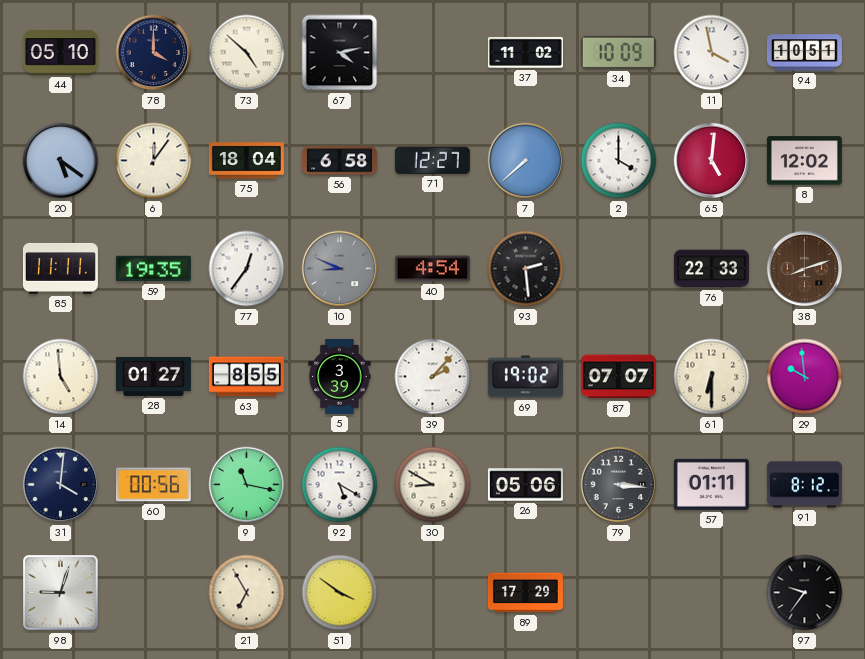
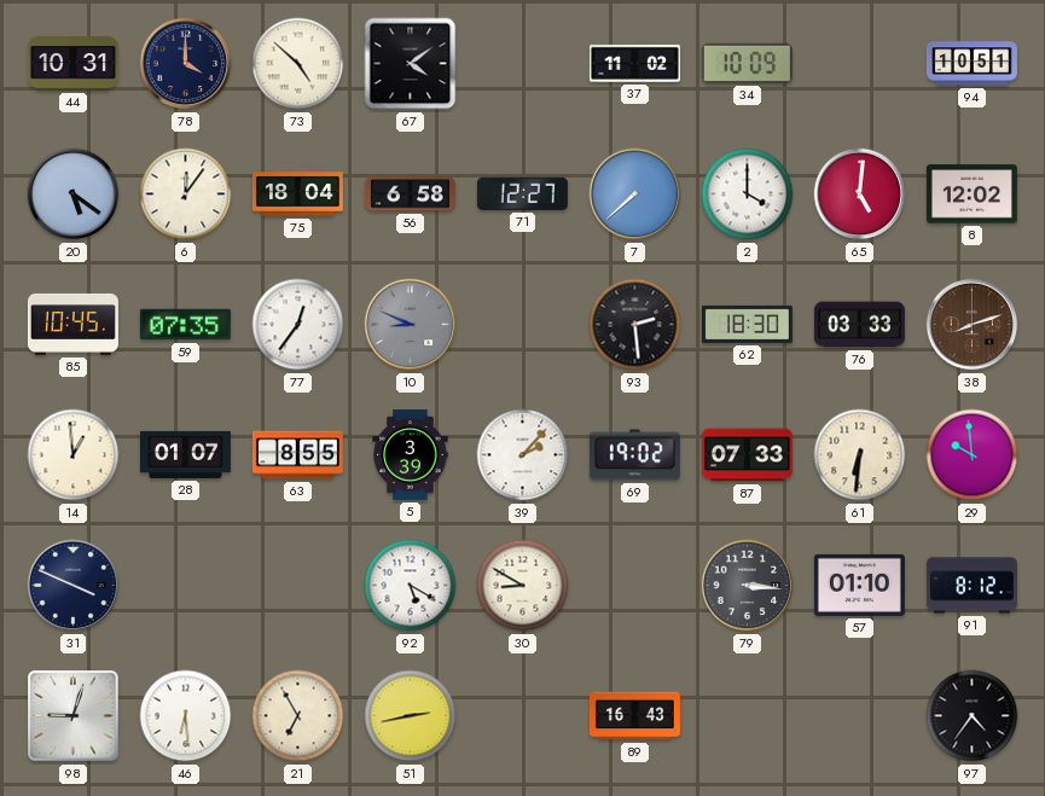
44: 05:10 -> 10:31
67: 4:13 -> 4:09
11: 3:58 -> none
85: 11:11 -> 10:45
59: 19:35 -> 07:35
40: 4:54 -> none
62: none -> 18:30
76: 22:33 -> 03:33
14: 4:59 -> 12:59
28: 01:27 -> 01:07
87: 07:07 -> 07:33
61: 6:30 -> 6:31
31: 4:01 -> 3:49
60: 00:56 -> none
9: 11:17 -> none
26: 05:06 -> none
57: 01:11 -> 01:10
46: none -> 6:29
51: 3:51 -> 2:43
89: 17:29 -> 16:43
97: 9:36 -> 4:36
